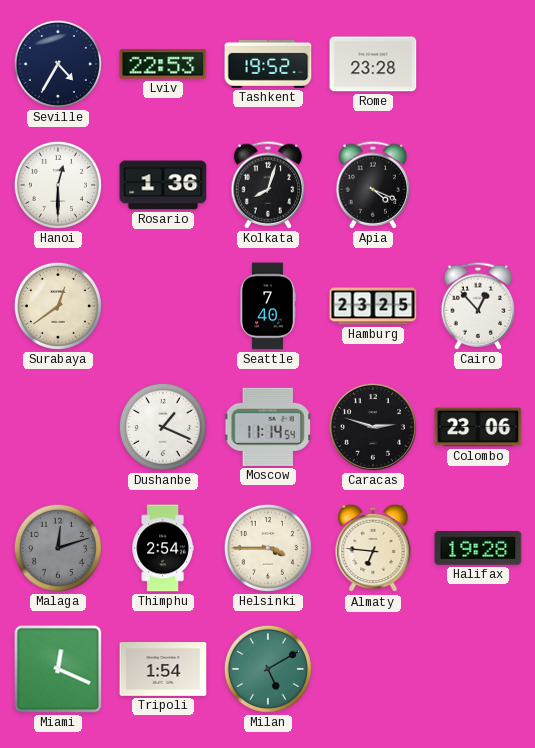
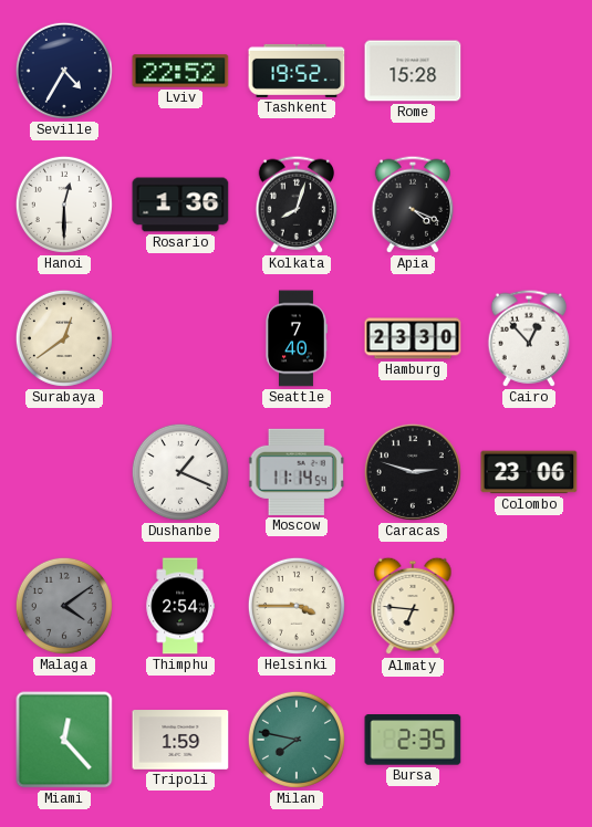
Lviv: 22:53 -> 22:52
Rome: 23:28 -> 15:28
Hamburg: 23:25 -> 23:30
Malaga: 12:12 -> 4:09
Halifax: 19:28 -> none
Miami: 12:19 -> 12:23
Tripoli: 1:54 -> 1:59
Milan: 5:10 -> 7:47
Bursa: none -> 2:35
